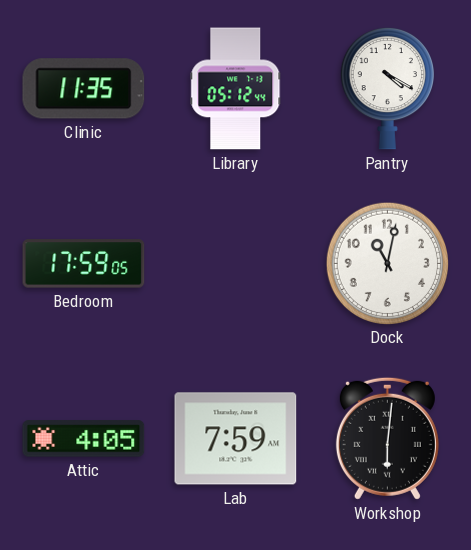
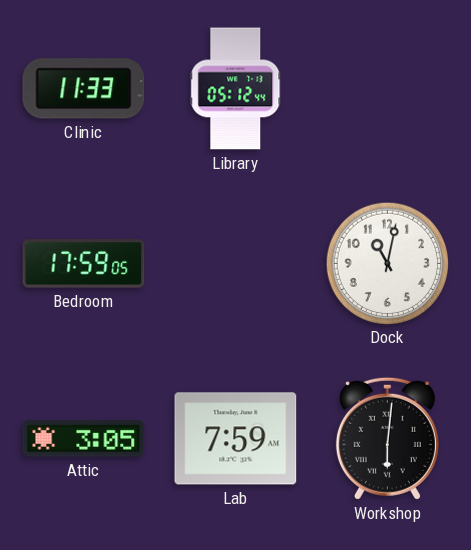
Clinic: 11:35 -> 11:33
Pantry: 4:20 -> none
Attic: 4:05 -> 3:05
